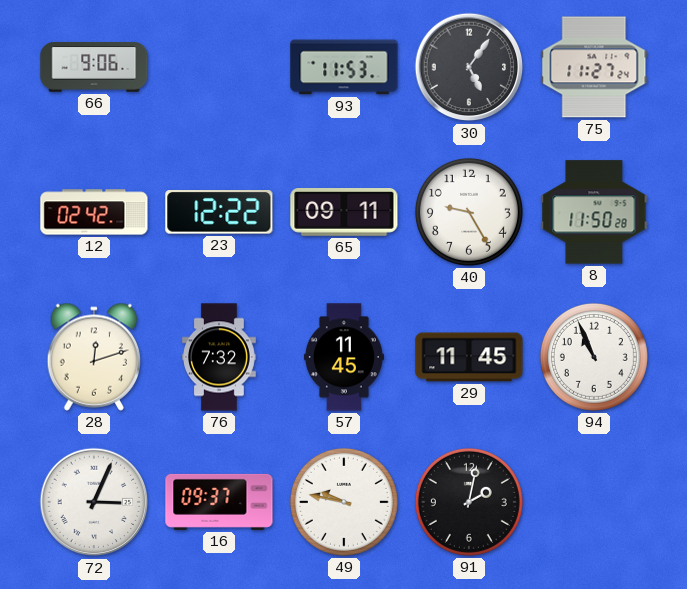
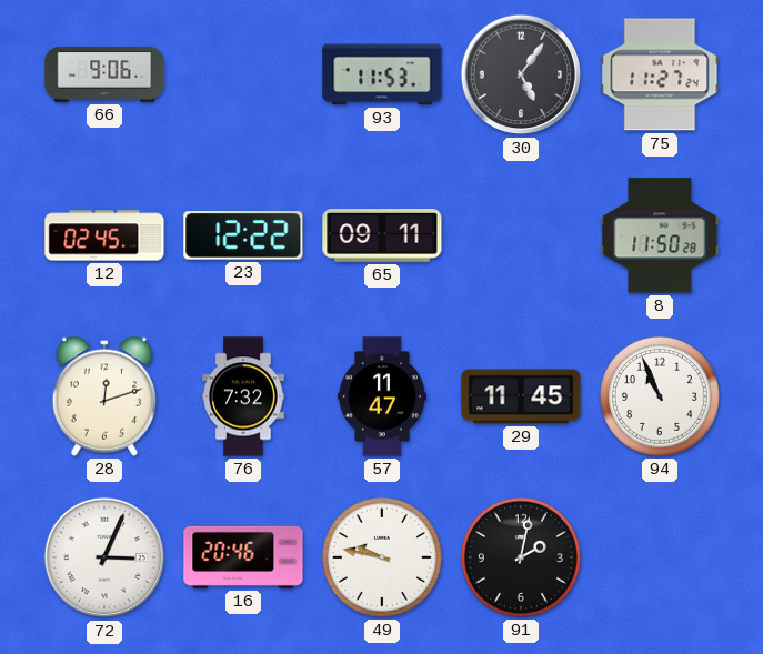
12: 02:42 -> 02:45
40: 9:25 -> none
57: 11:45 -> 11:47
16: 09:37 -> 20:46
